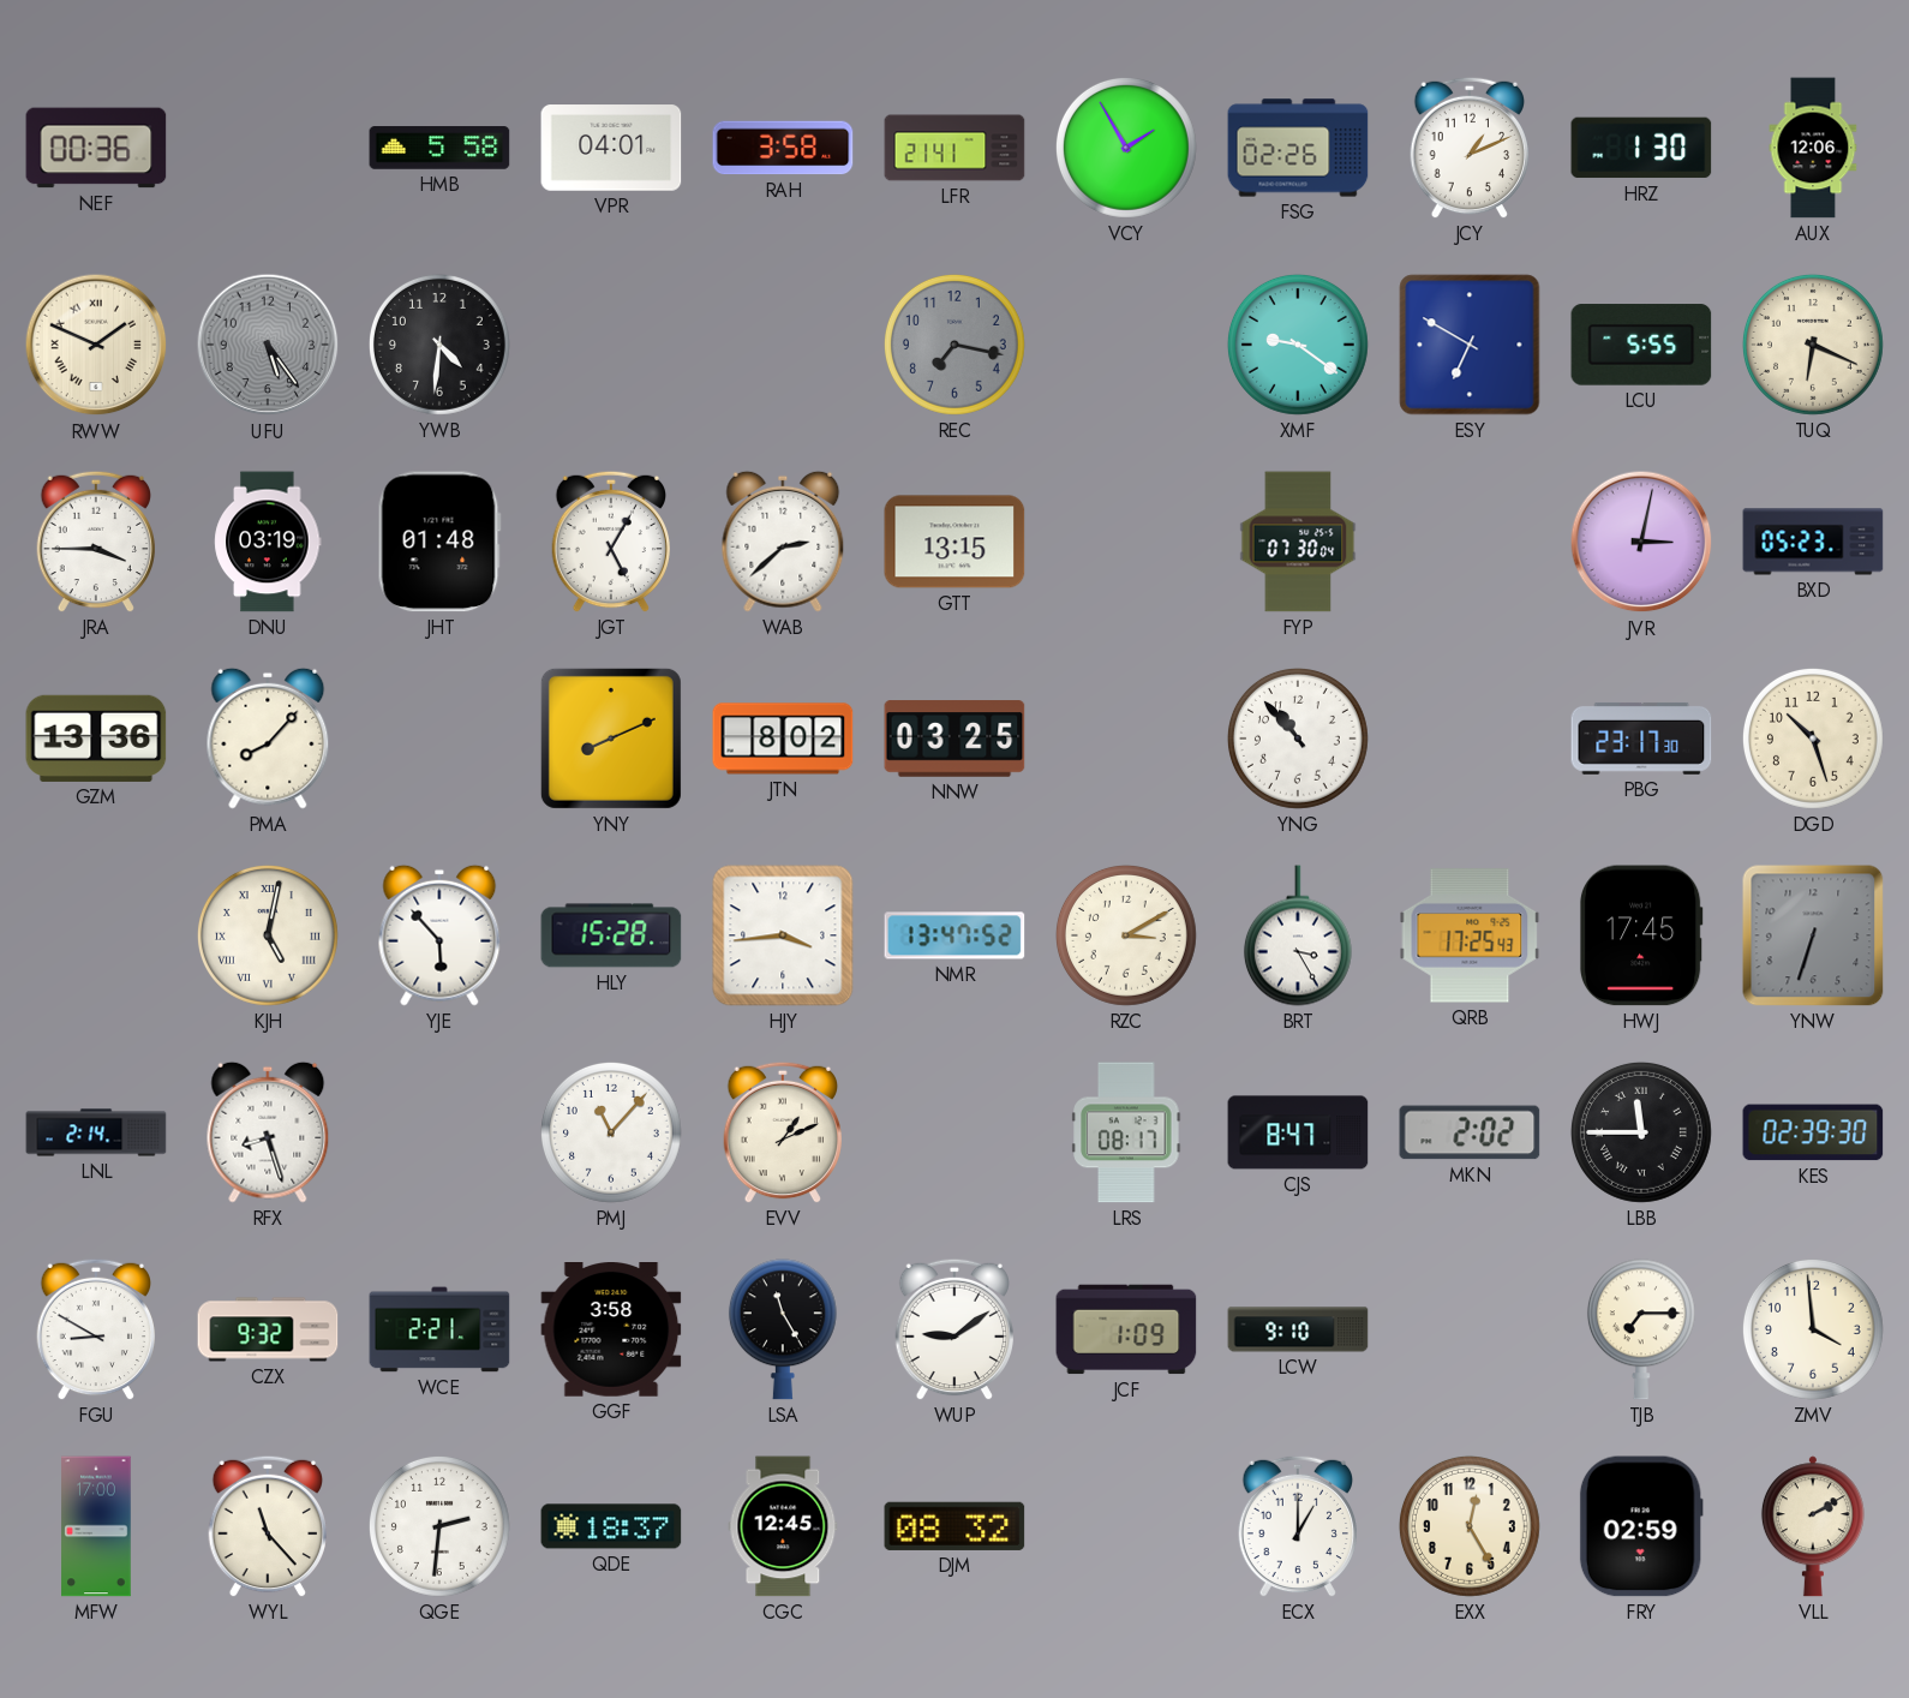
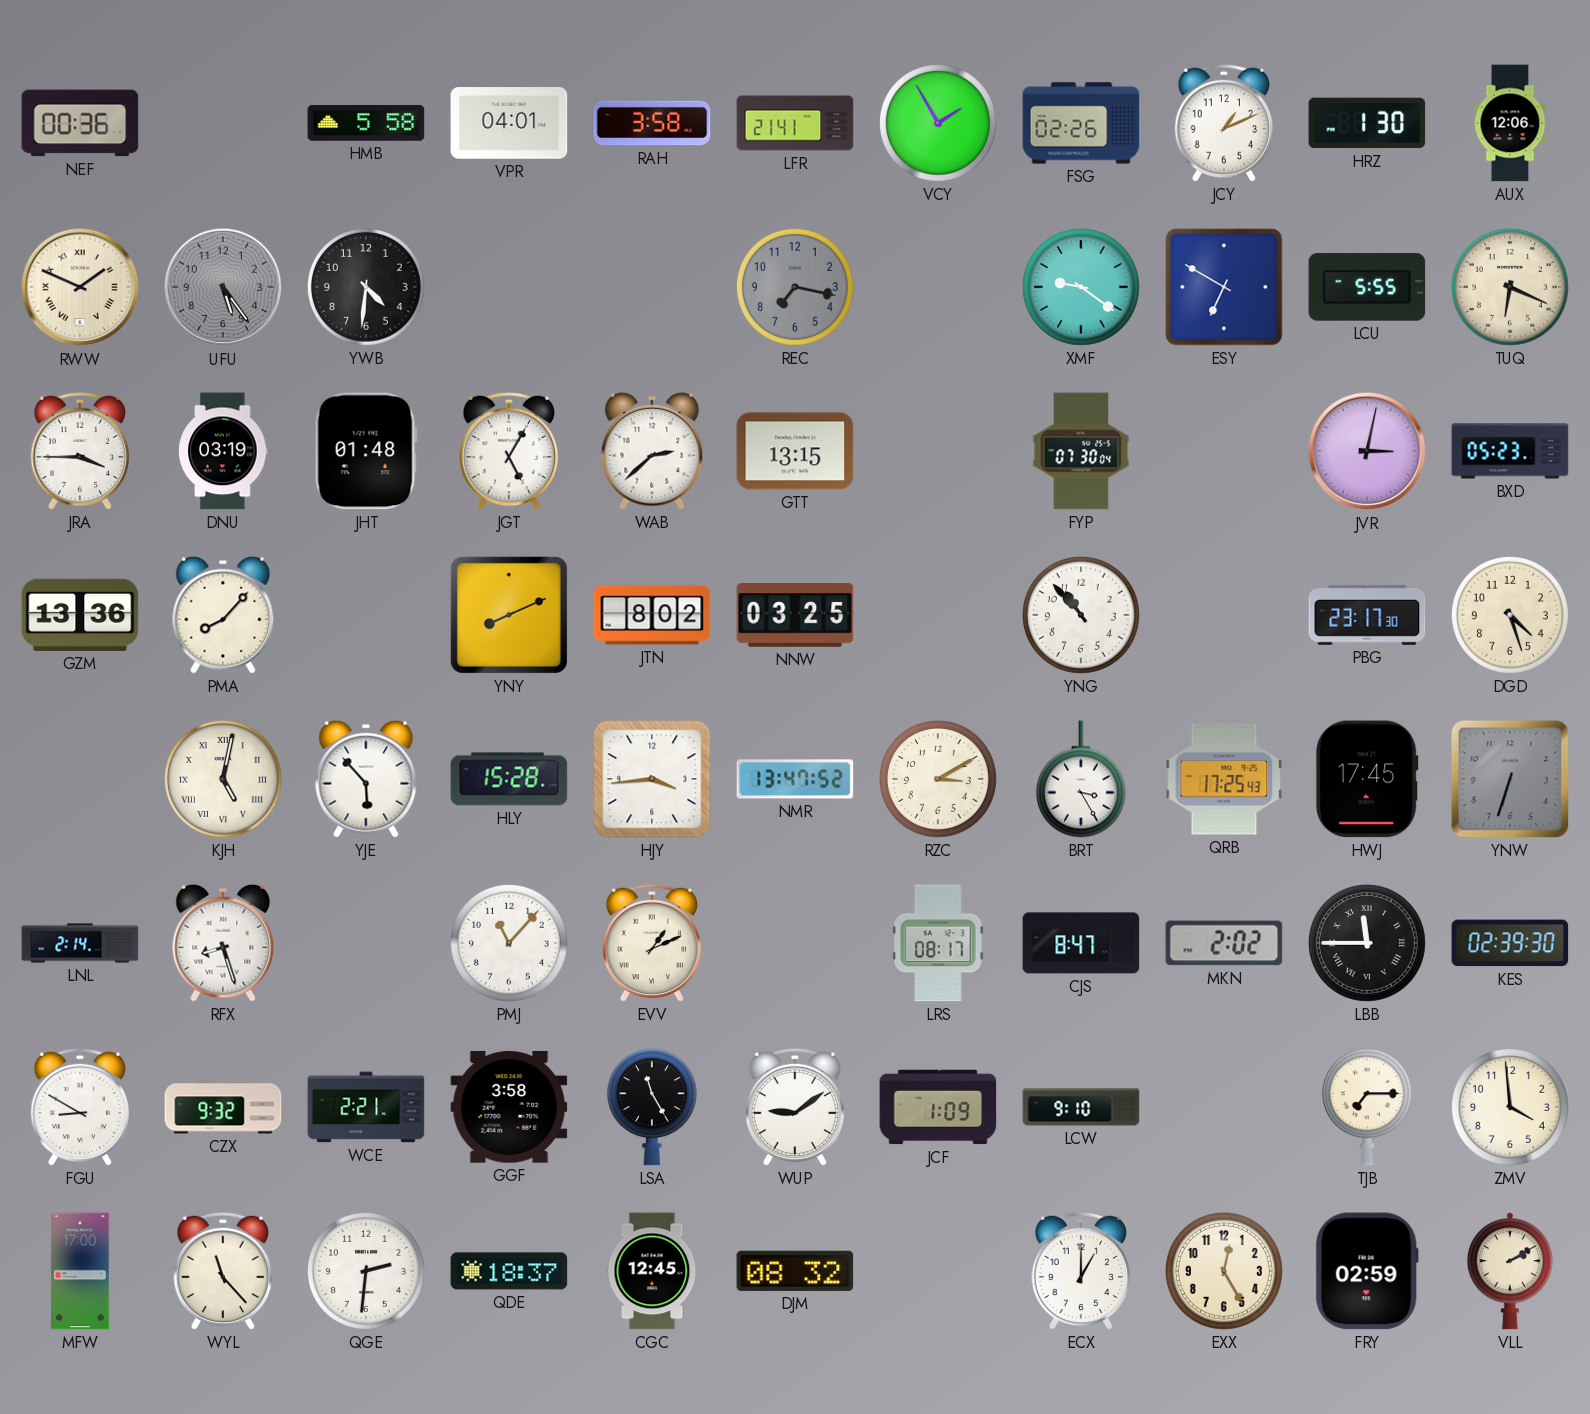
DGD: 10:27 -> 4:27
